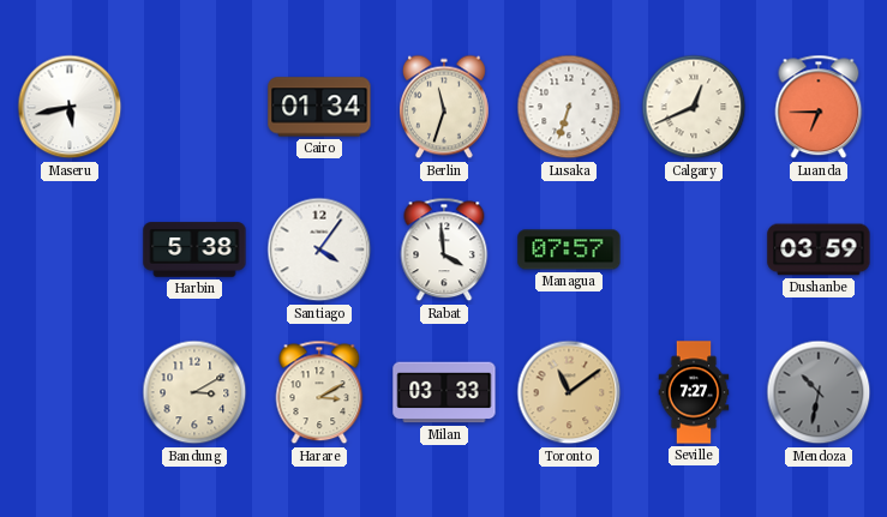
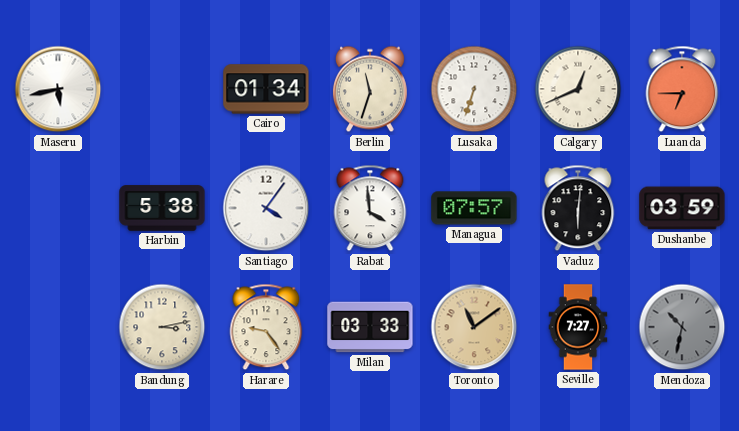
Vaduz: none -> 6:01
Bandung: 3:10 -> 3:13
Harare: 3:10 -> 9:24
